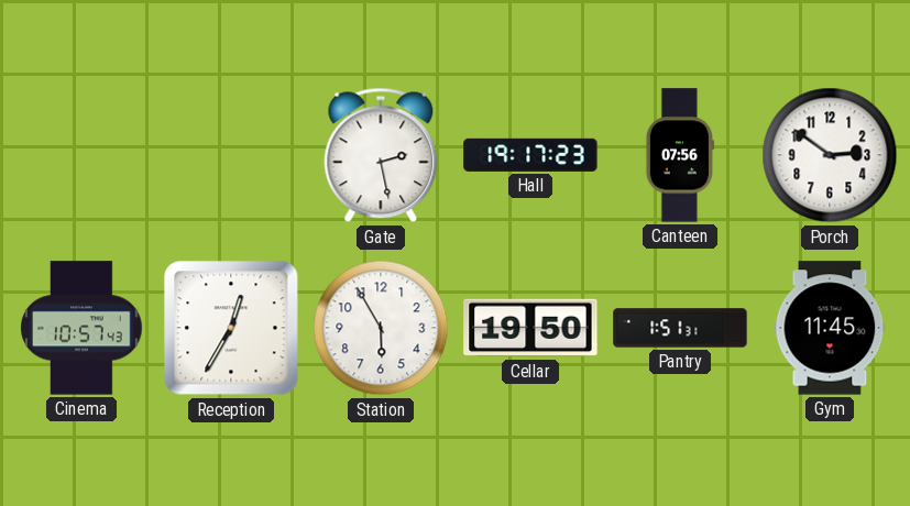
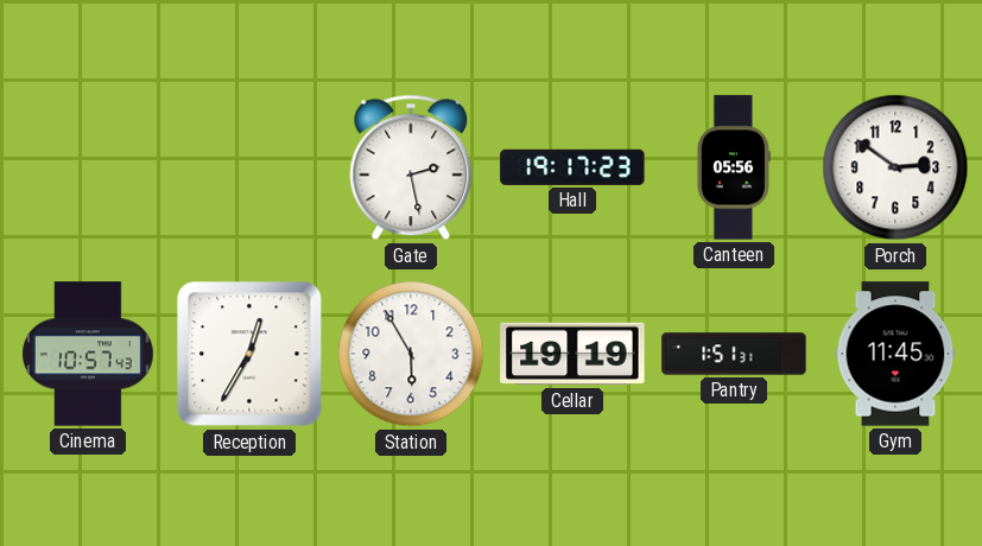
Canteen: 07:56 -> 05:56
Cellar: 19:50 -> 19:19
